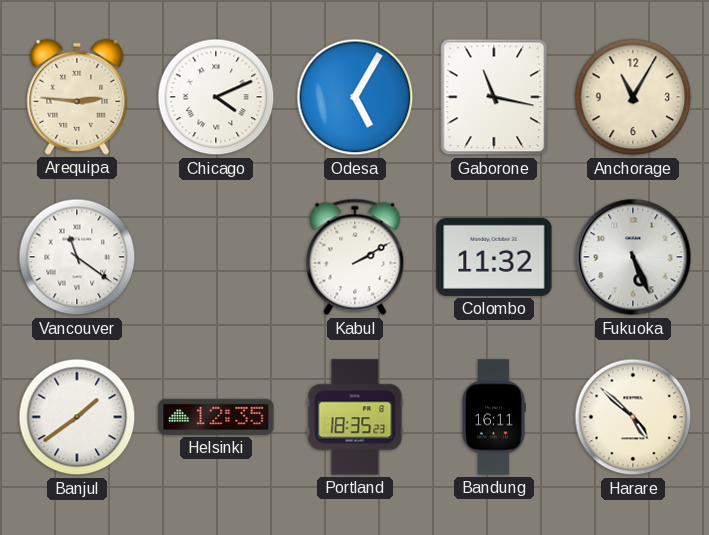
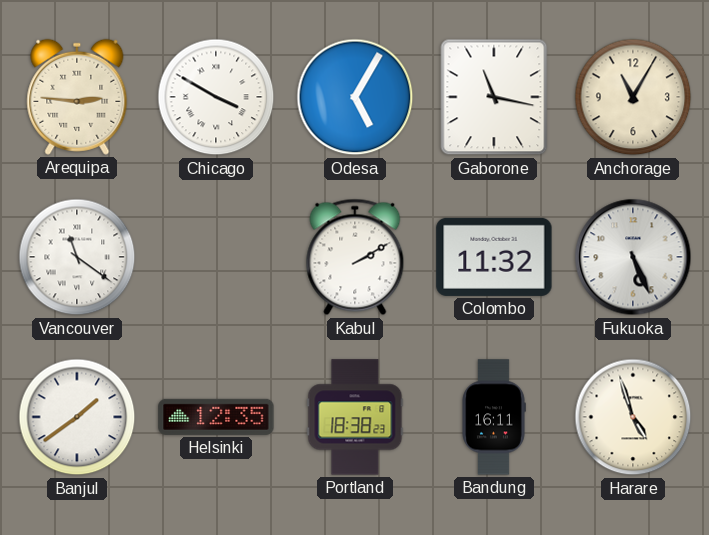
Chicago: 4:11 -> 3:50
Portland: 18:35 -> 18:38
Harare: 4:52 -> 4:57
